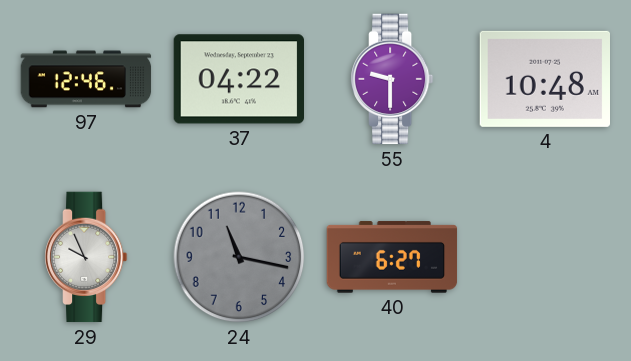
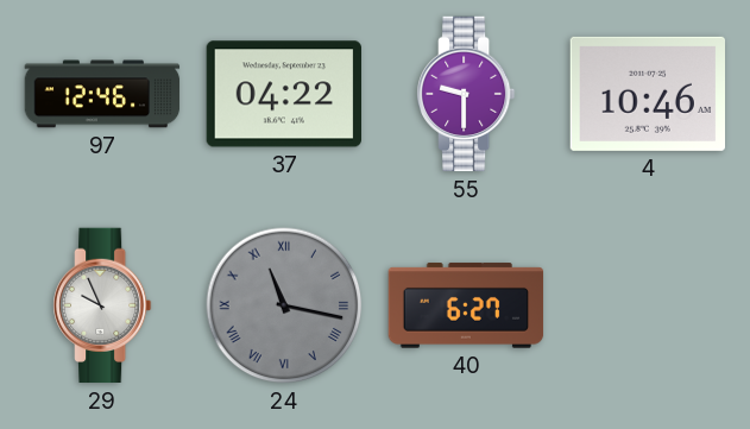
4: 10:48 -> 10:46
24 numerals: Arabic -> Roman
